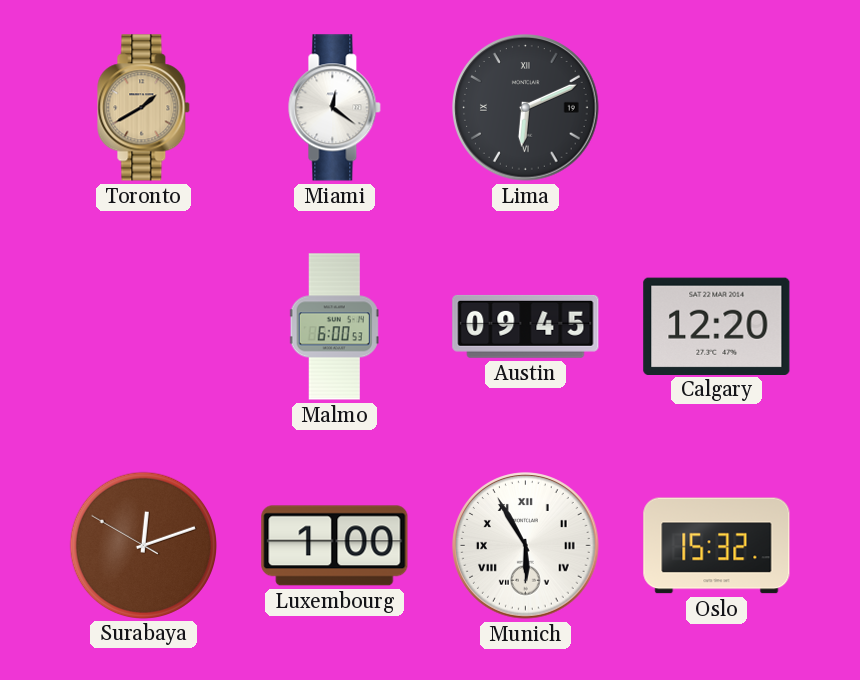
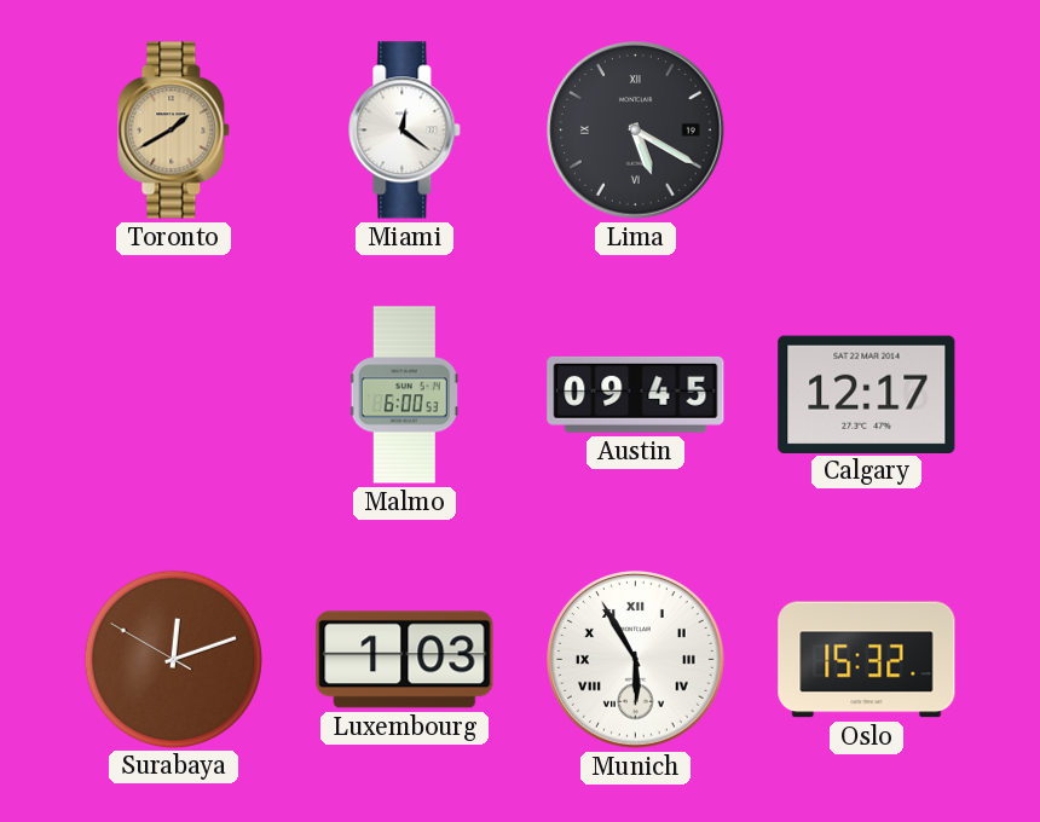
Lima: 6:11 -> 5:20
Calgary: 12:20 -> 12:17
Luxembourg: 1:00 -> 1:03
